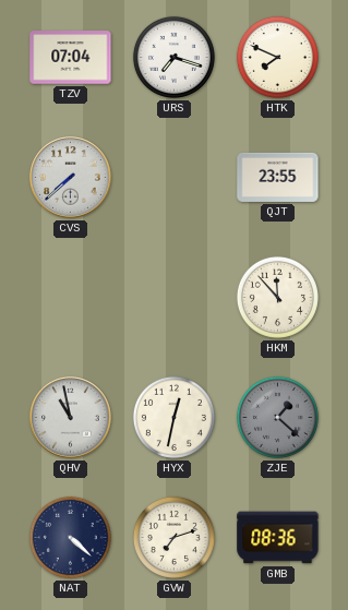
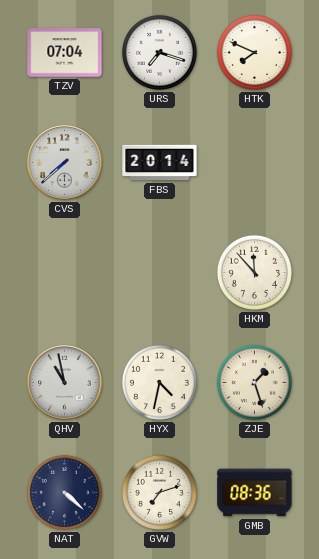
FBS: none -> 20:14
QJT: 23:55 -> none
HYX: 12:32 -> 4:32
ZJE: 1:22 -> 1:27
ZJE dial: grey -> cream
